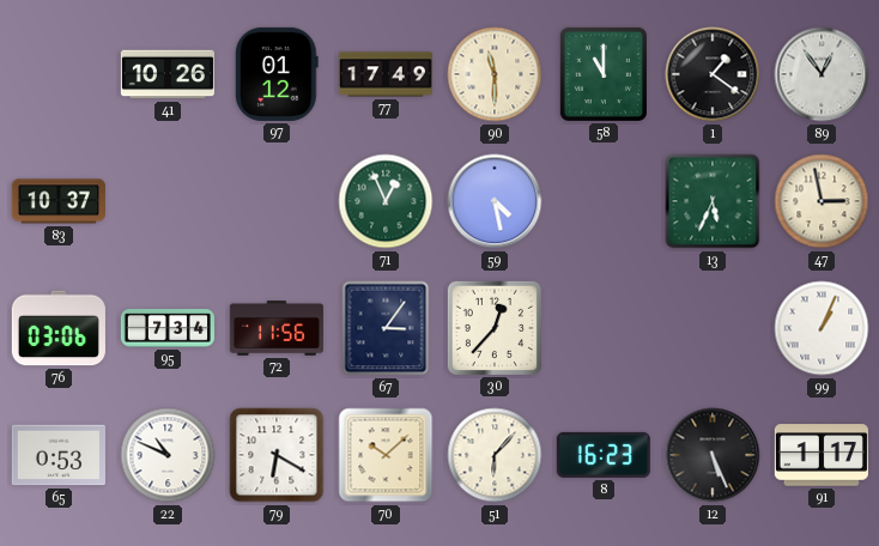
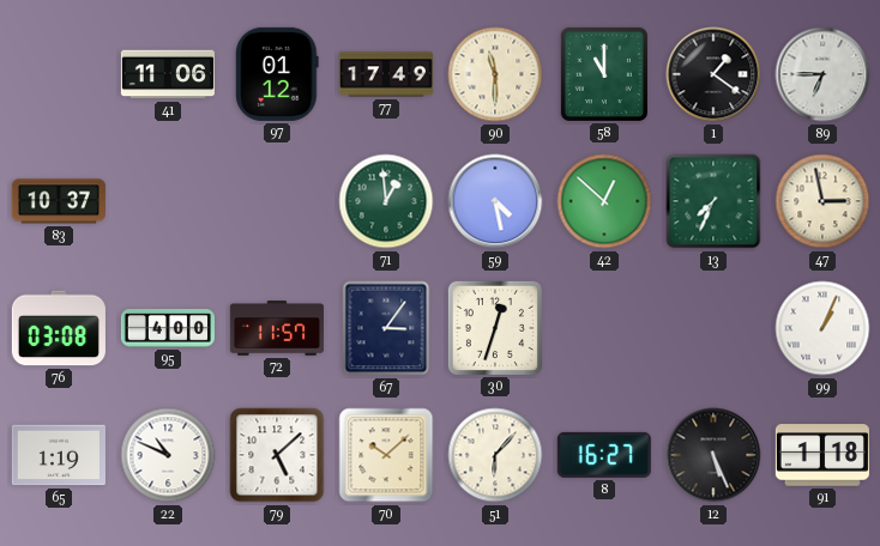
41: 10:26 -> 11:06
89: 12:54 -> 6:45
71: 12:56 -> 12:59
42: none -> 12:52
13: 5:34 -> 7:34
76: 03:06 -> 03:08
95: 7:34 -> 4:00
72: 11:56 -> 11:57
30: 12:37 -> 12:33
65: 0:53 -> 1:19
79: 6:20 -> 5:08
8: 16:23 -> 16:27
91: 1:17 -> 1:18
